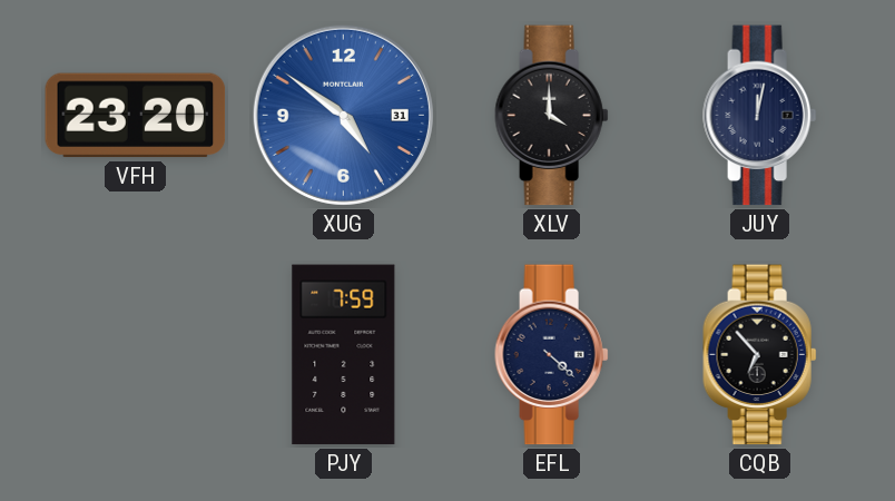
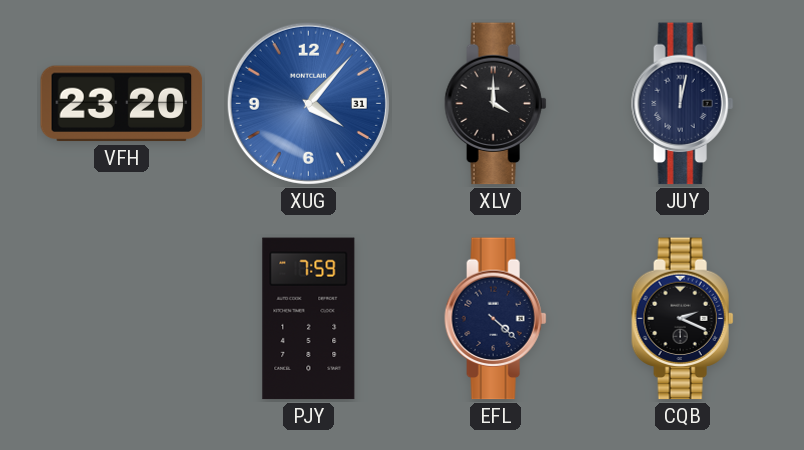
XUG: 4:51 -> 4:07
CQB: 6:53 -> 2:19
